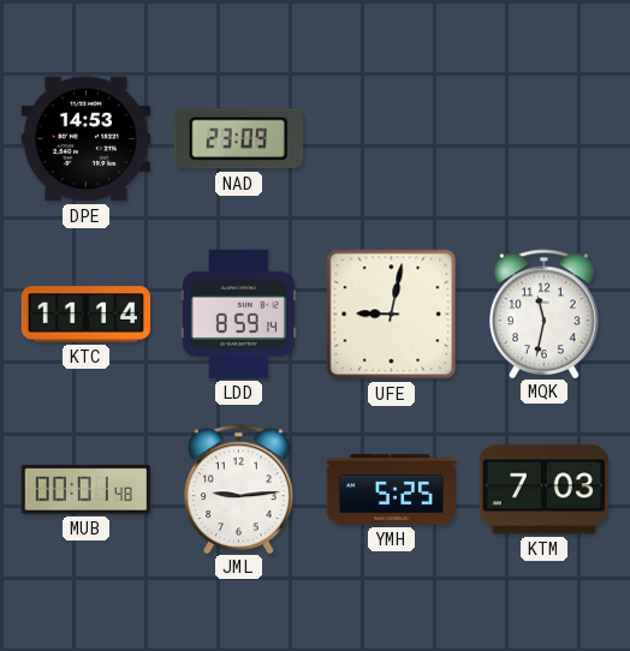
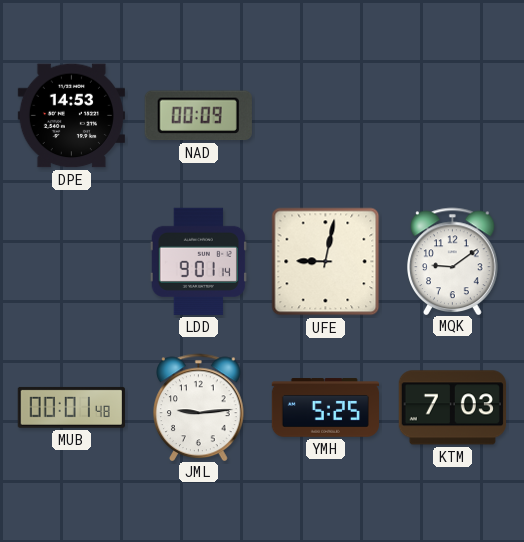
NAD: 23:09 -> 00:09
KTC: 11:14 -> none
LDD: 8:59 -> 9:01
MQK: 11:32 -> 9:09
